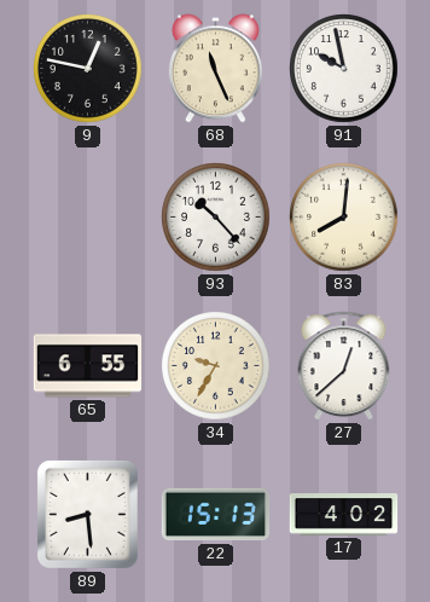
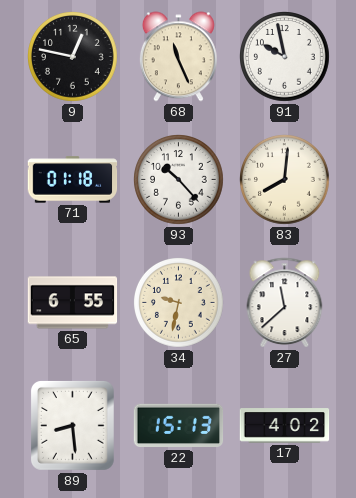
71: none -> 01:18
34: 9:35 -> 9:32
27: 12:38 -> 11:38
